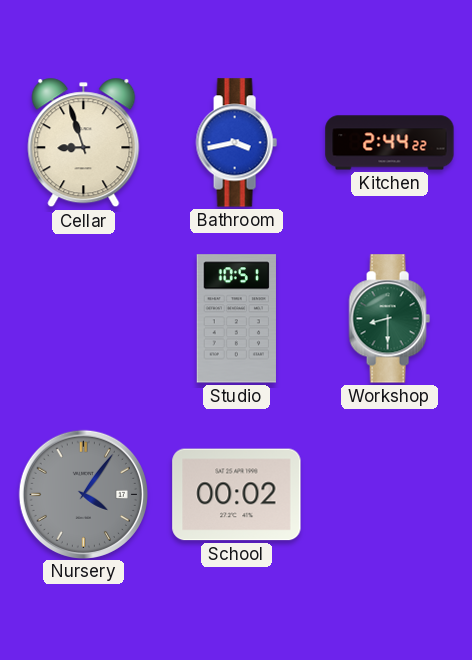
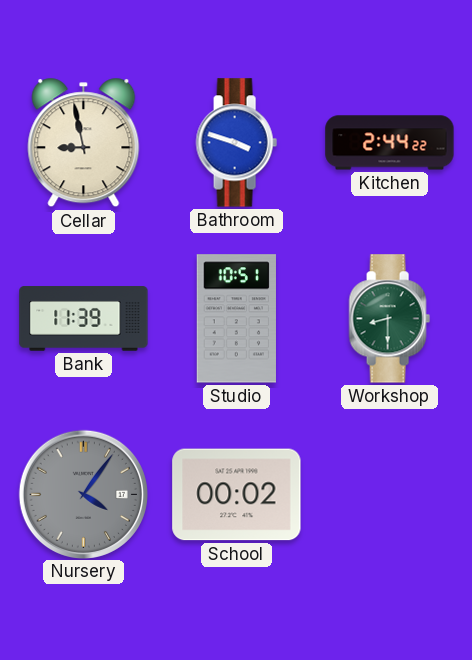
Cellar: 8:57 -> 8:58
Bathroom: 3:43 -> 3:48
Bank: none -> 11:39
